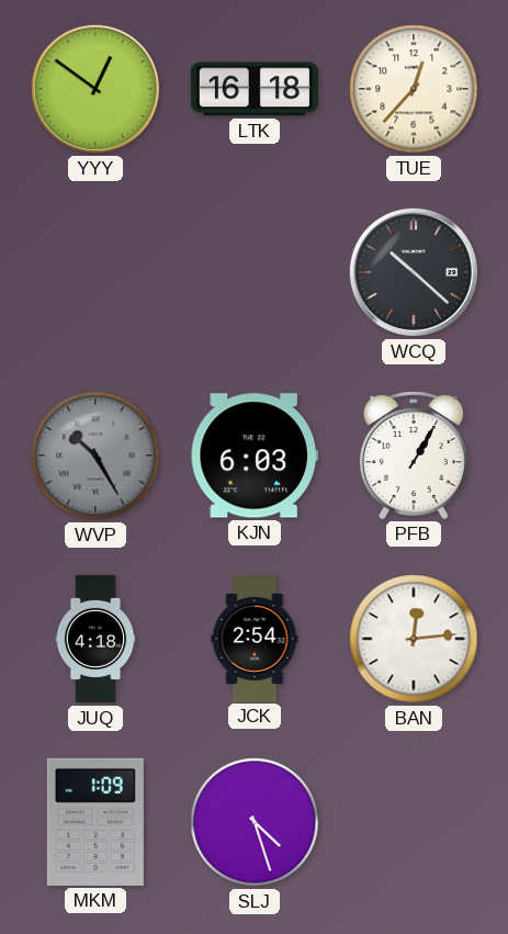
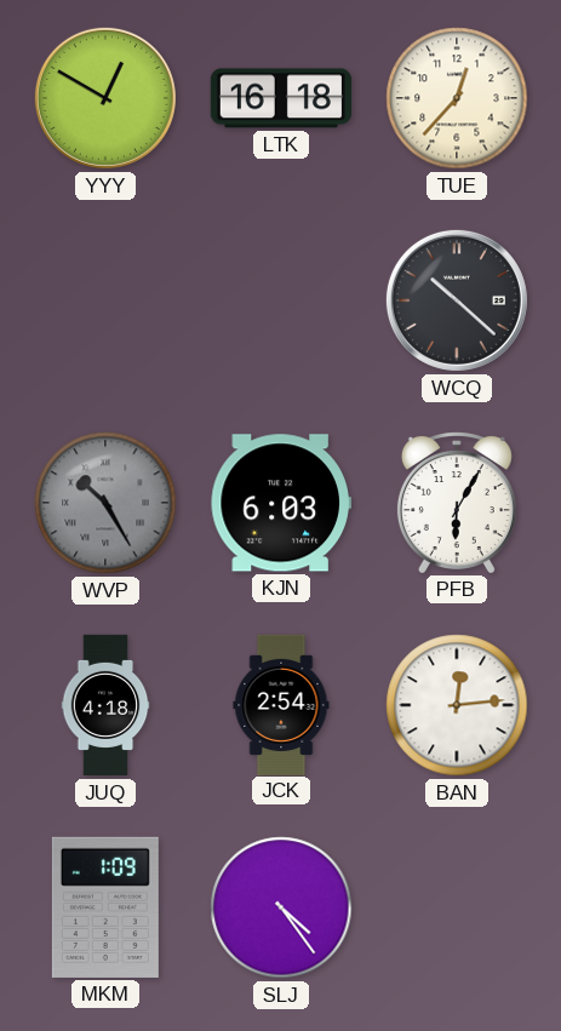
YYY: 12:51 -> 12:50
PFB: 1:05 -> 6:05
SLJ: 4:27 -> 4:24
